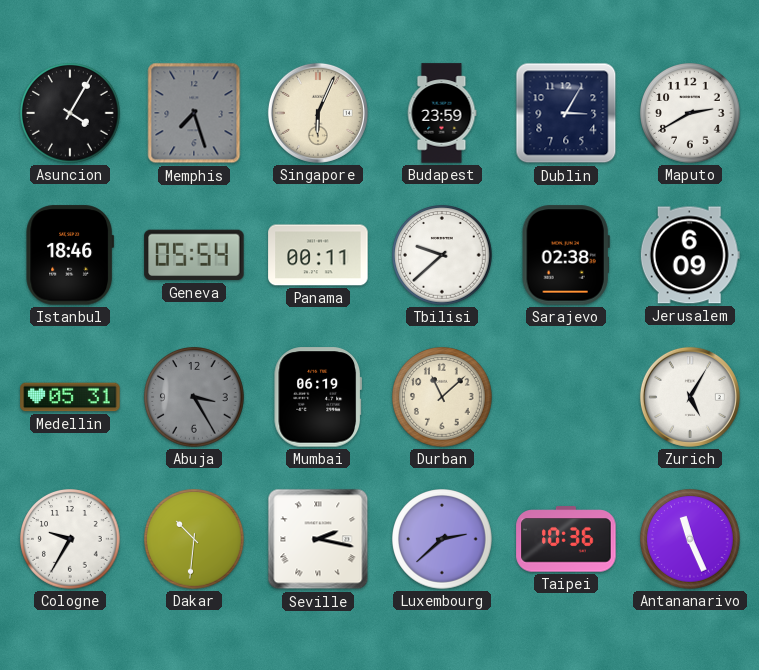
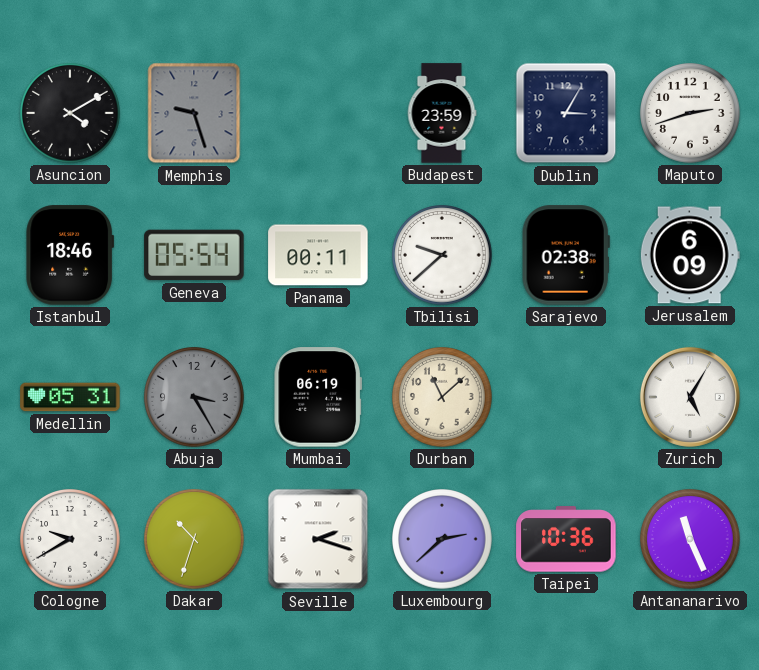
Asuncion: 4:05 -> 4:10
Memphis: 7:27 -> 9:27
Singapore: 6:04 -> none
Maputo: 2:40 -> 2:42
Cologne: 9:35 -> 9:40
Dakar: 10:31 -> 10:33
Seville: 2:17 -> 2:18
